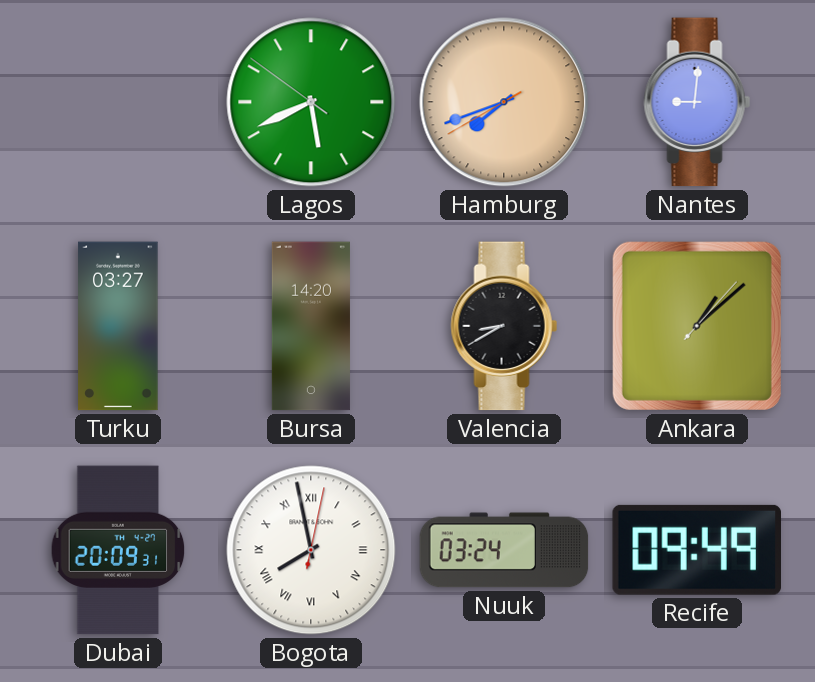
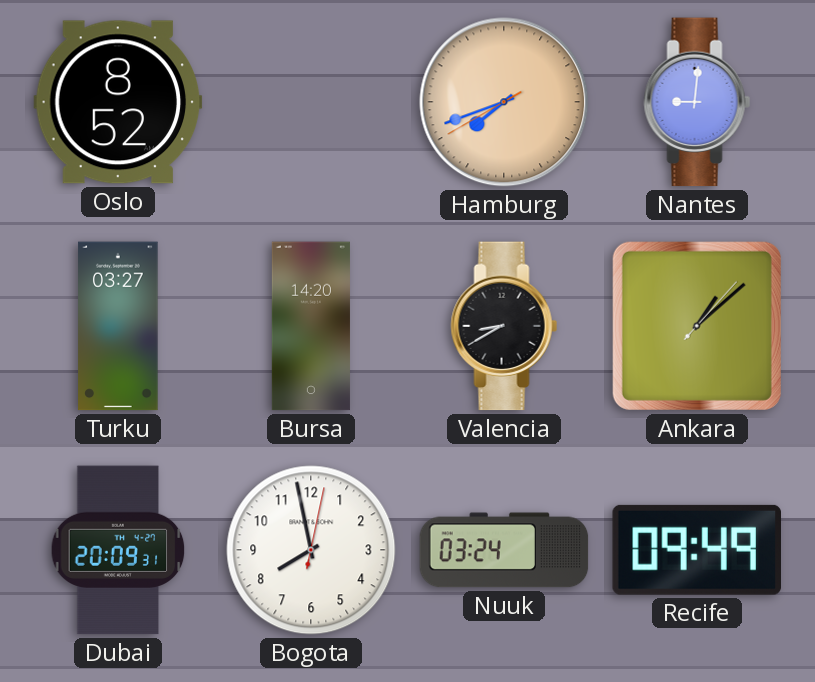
Oslo: none -> 8:52
Lagos: 5:40 -> none
Bogota numerals: Roman -> Arabic
